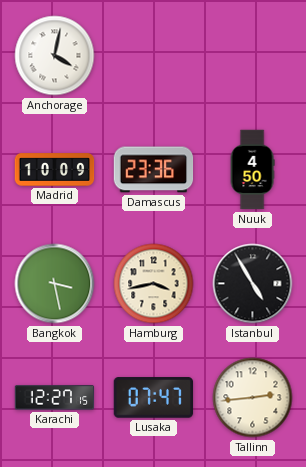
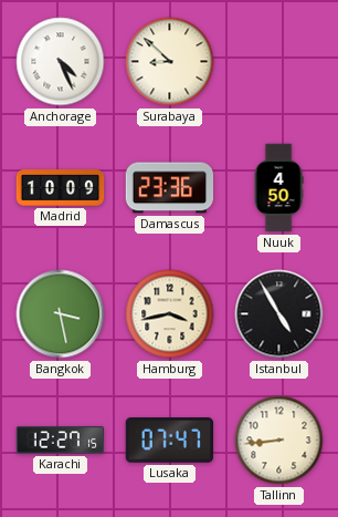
Anchorage: 4:02 -> 4:26
Surabaya: none -> 8:52
Tallinn: 2:44 -> 8:44
